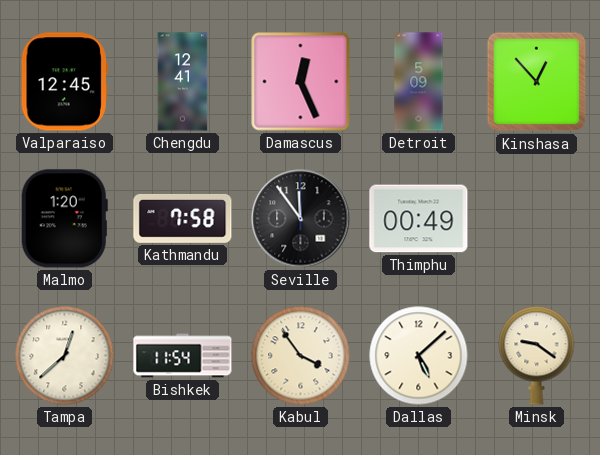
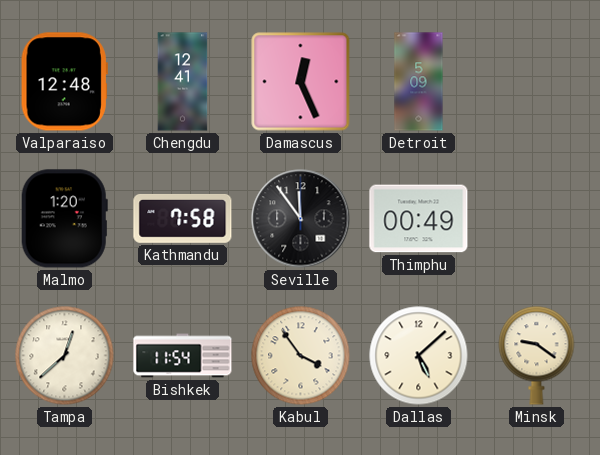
Valparaiso: 12:45 -> 12:48
Kinshasa: 12:53 -> none
